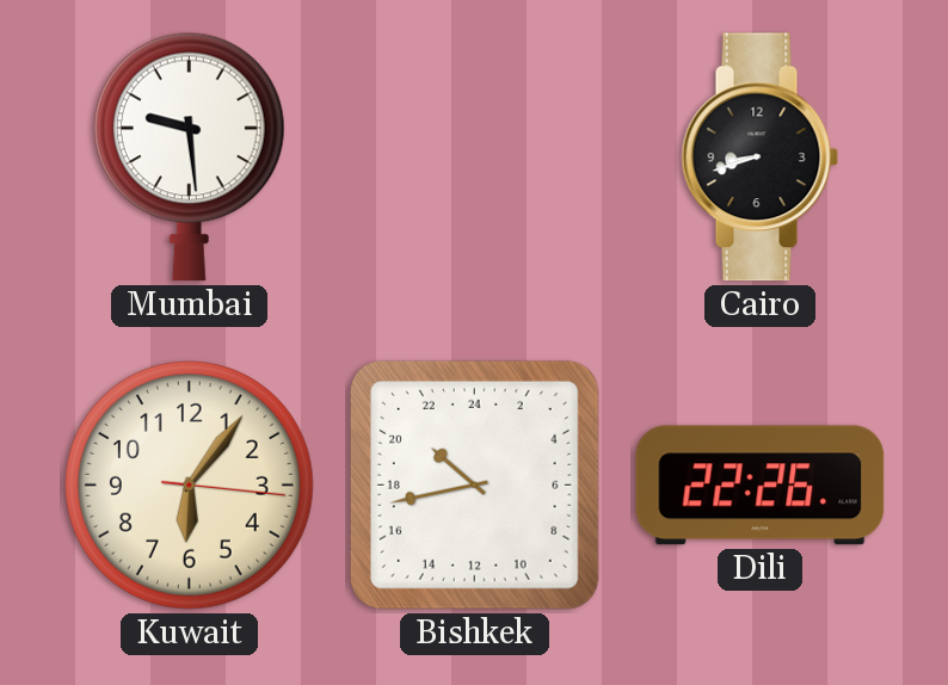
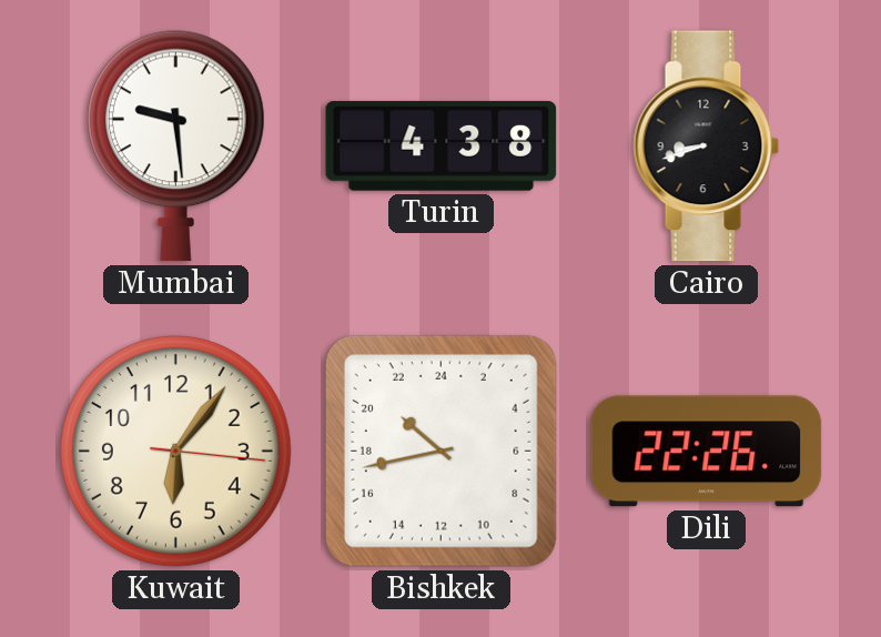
Turin: none -> 4:38
